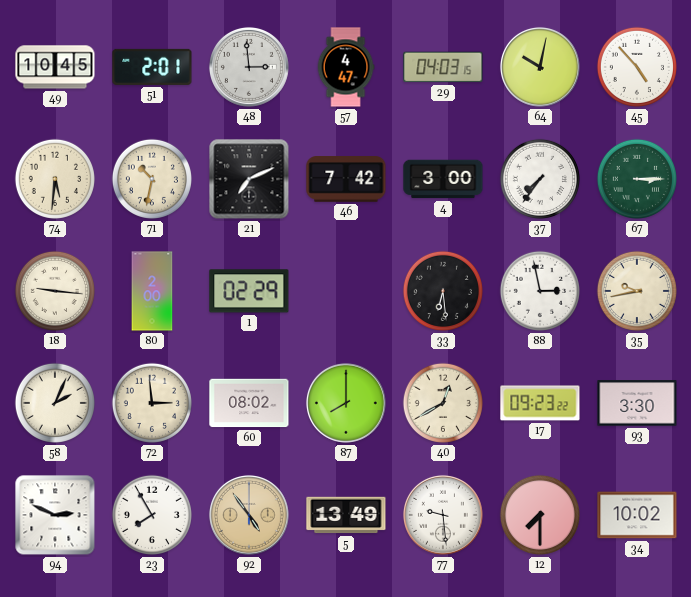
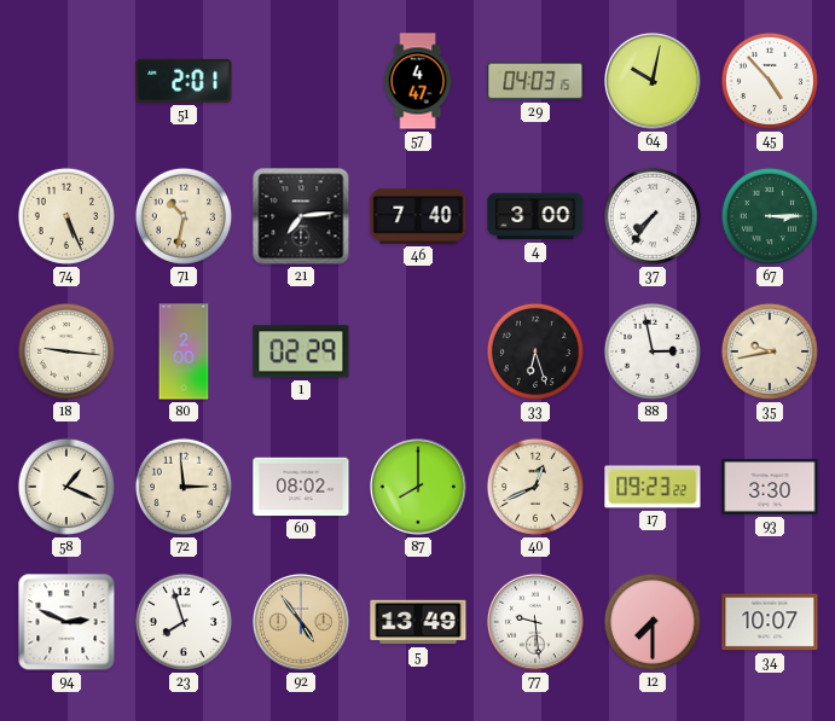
49: 10:45 -> none
48: 2:59 -> none
74: 5:31 -> 5:26
21: 7:11 -> 7:14
46: 7:42 -> 7:40
33: 6:29 -> 6:27
58: 2:04 -> 1:19
40: 12:40 -> 12:41
23: 7:55 -> 7:57
34: 10:02 -> 10:07
